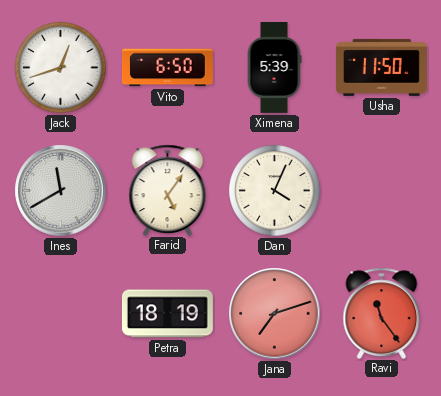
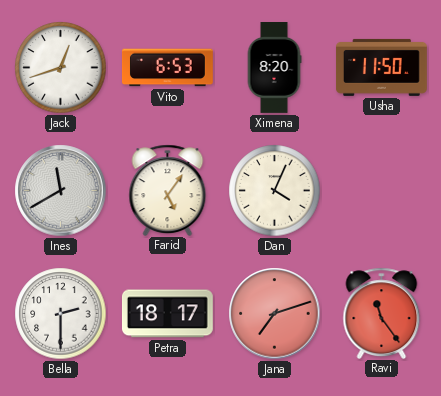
Vito: 6:50 -> 6:53
Ximena: 5:39 -> 8:20
Bella: none -> 2:30
Petra: 18:19 -> 18:17
